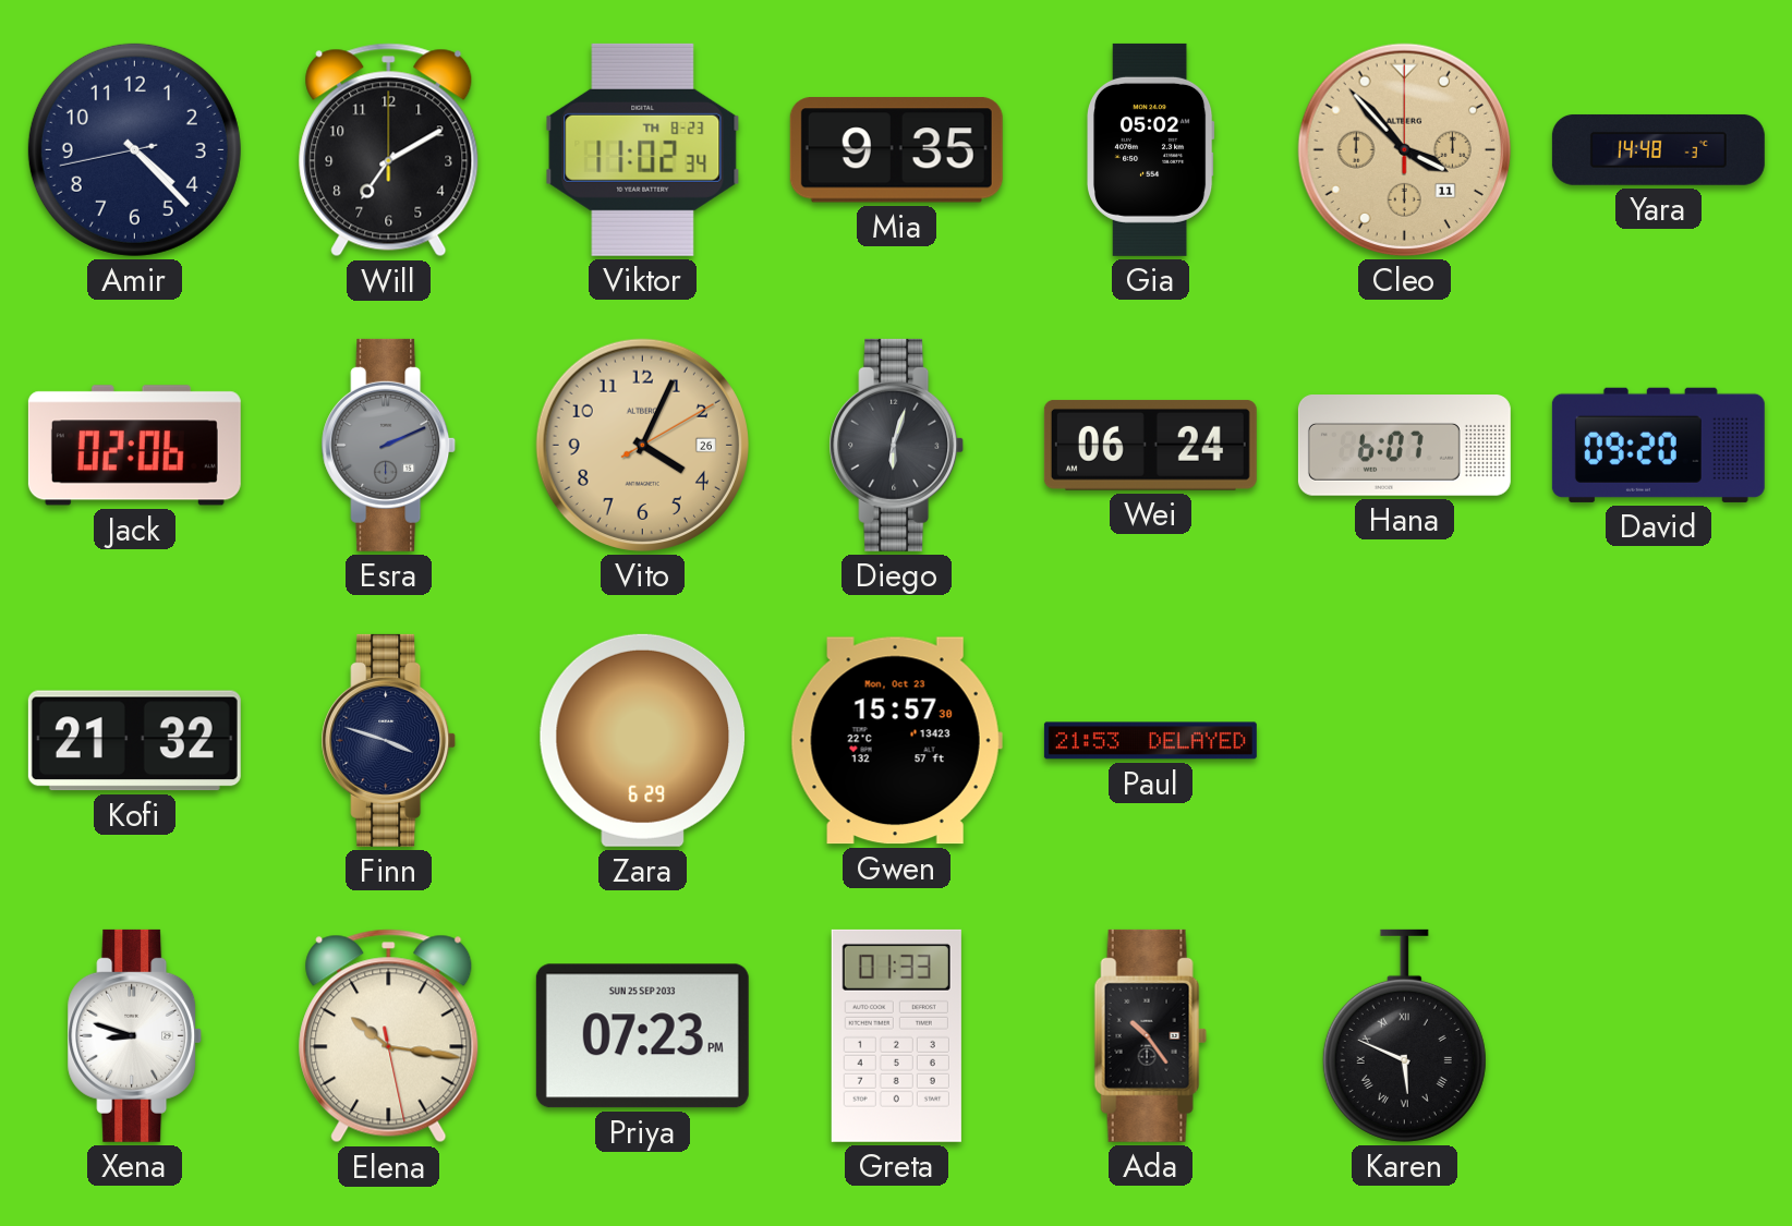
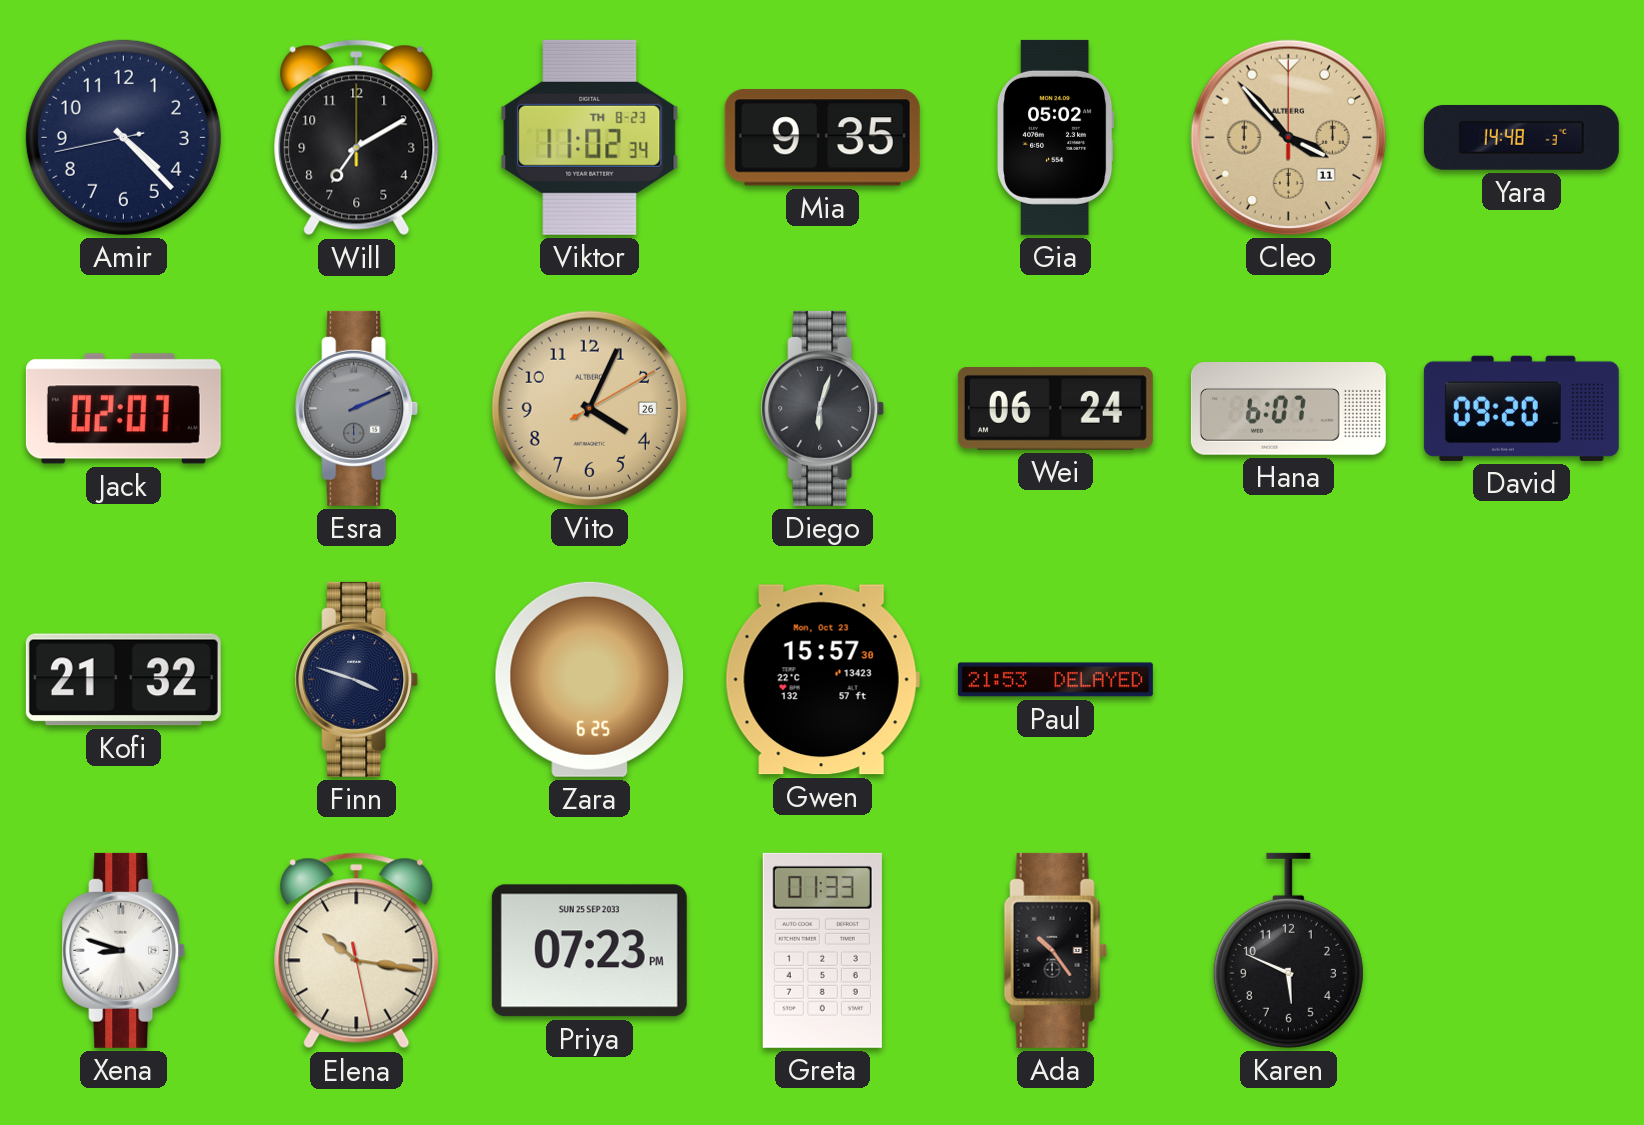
Jack: 02:06 -> 02:07
Zara: 6:29 -> 6:25
Karen numerals: Roman -> Arabic
